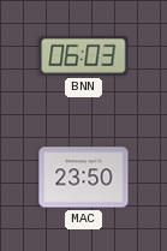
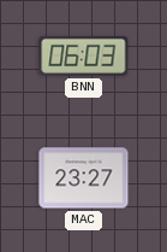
MAC: 23:50 -> 23:27
